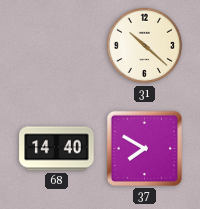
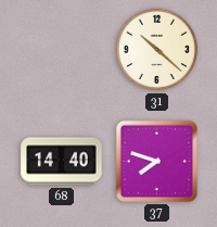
37: 7:50 -> 7:48
